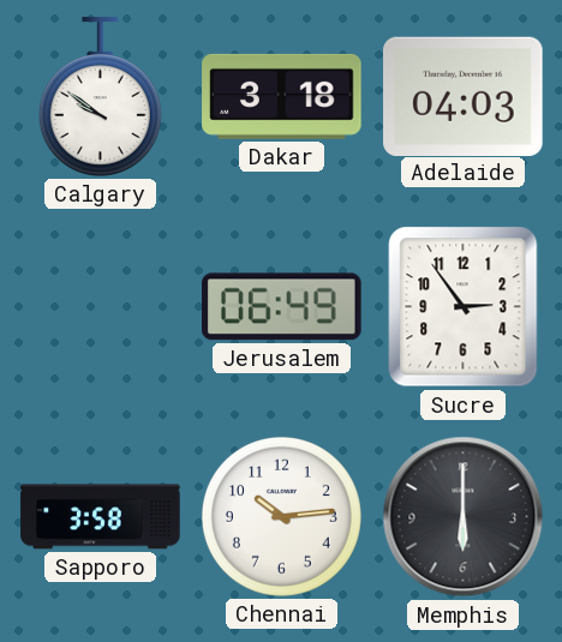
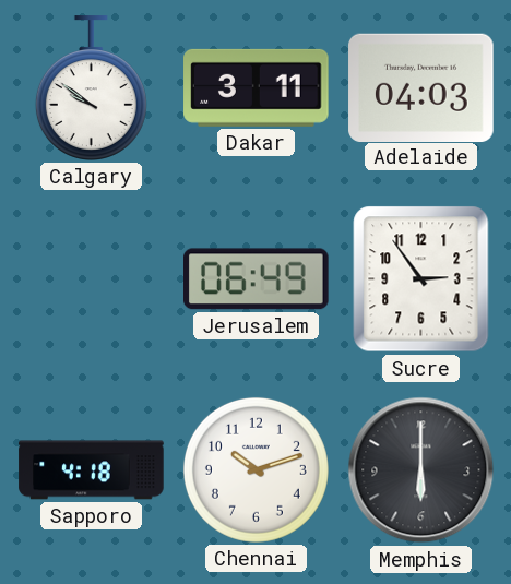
Dakar: 3:18 -> 3:11
Sapporo: 3:58 -> 4:18
Chennai: 10:14 -> 10:12
